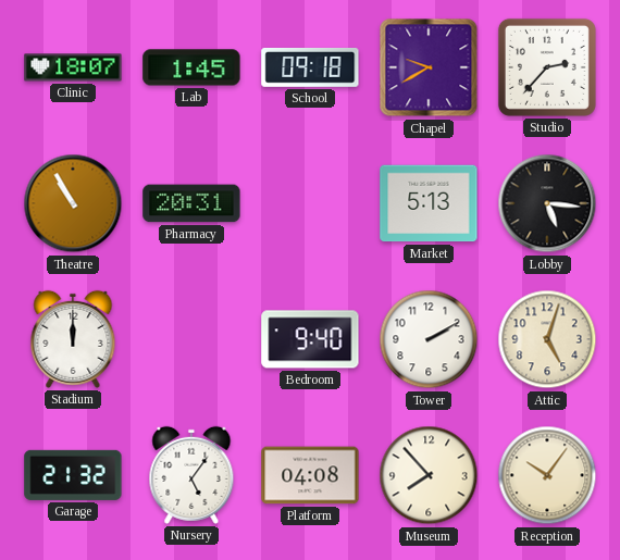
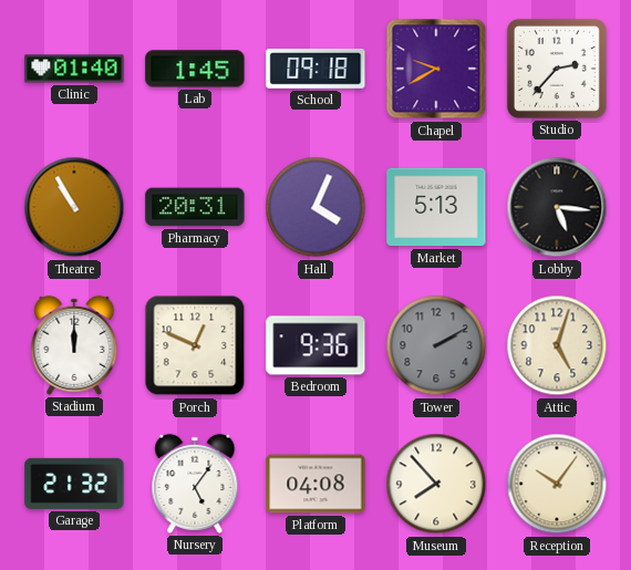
Clinic: 18:07 -> 01:40
Hall: none -> 4:04
Porch: none -> 12:49
Bedroom: 9:40 -> 9:36
Tower dial: white -> grey
